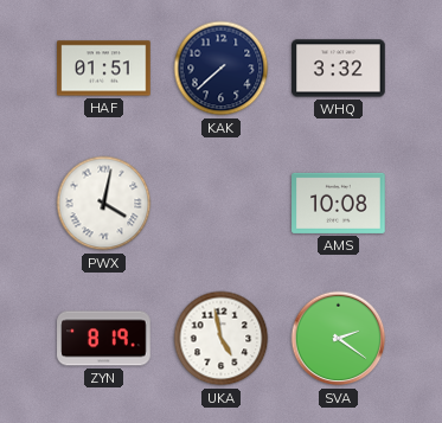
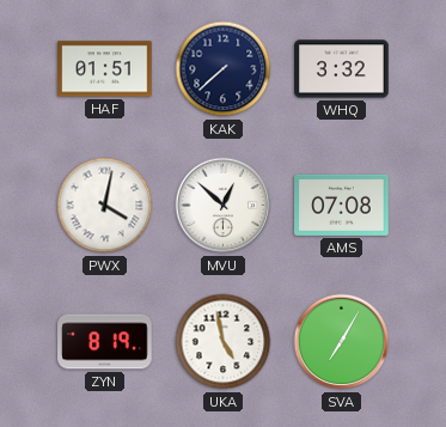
MVU: none -> 12:52
AMS: 10:08 -> 07:08
SVA: 2:21 -> 7:05
